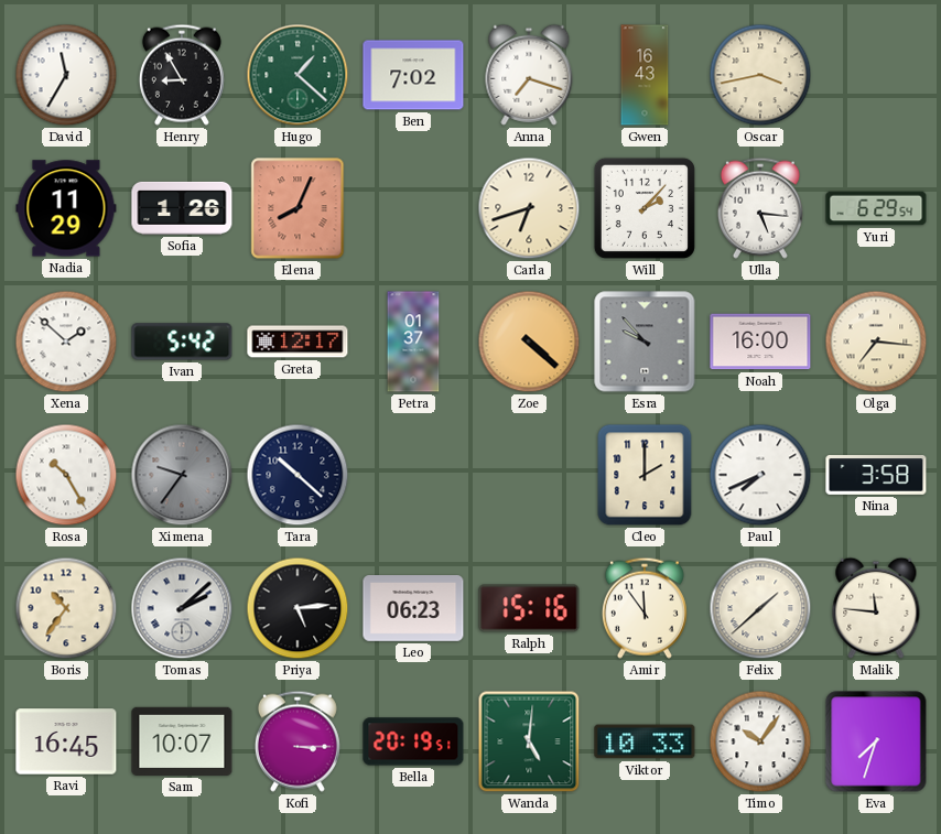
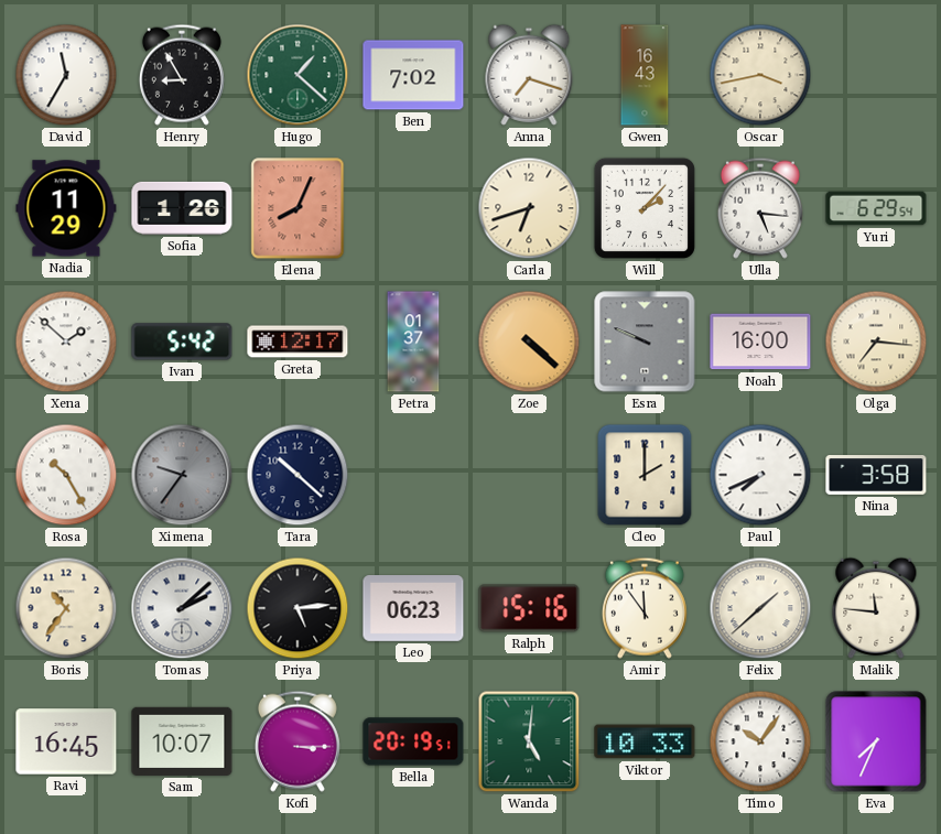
Esra: 9:53 -> 9:49
Eva: 7:33 -> 7:34
